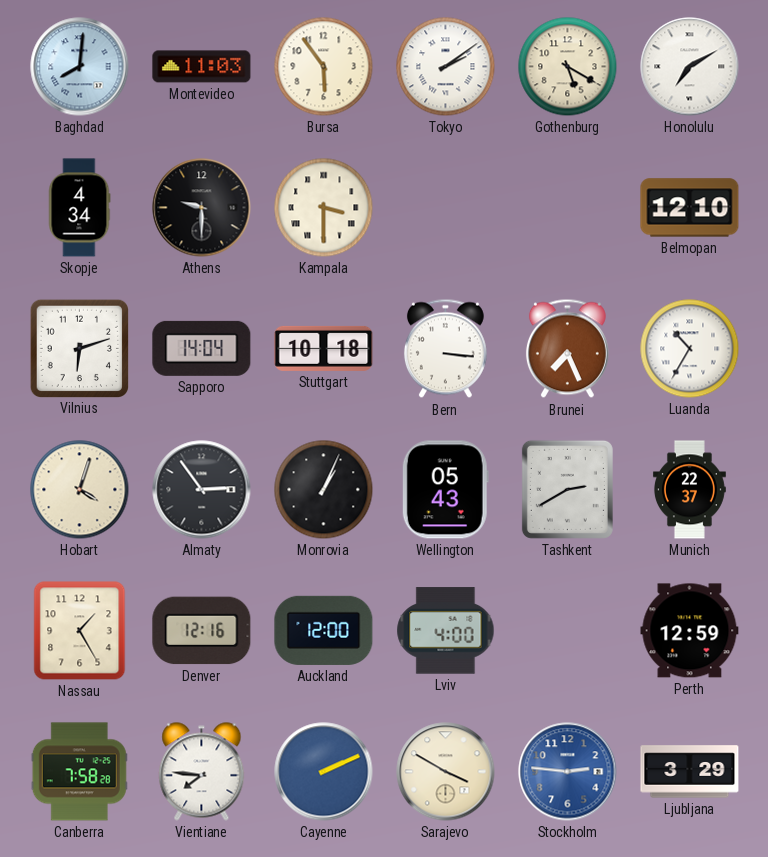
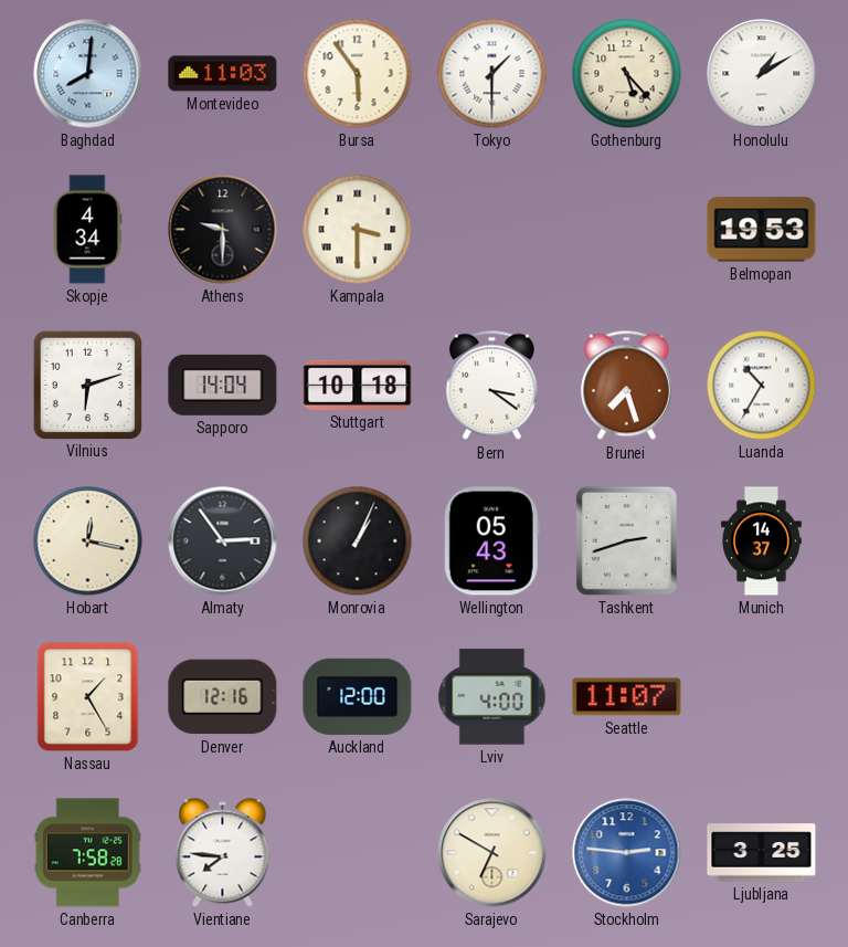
Tokyo: 2:09 -> 1:30
Gothenburg: 5:20 -> 5:23
Honolulu: 7:10 -> 1:10
Belmopan: 12:10 -> 19:53
Bern: 3:16 -> 3:21
Brunei: 7:26 -> 7:27
Hobart: 4:03 -> 12:17
Tashkent: 2:40 -> 2:42
Munich: 22:37 -> 14:37
Seattle: none -> 11:07
Perth: 12:59 -> none
Cayenne: 2:11 -> none
Sarajevo: 3:50 -> 6:50
Ljubljana: 3:29 -> 3:25
